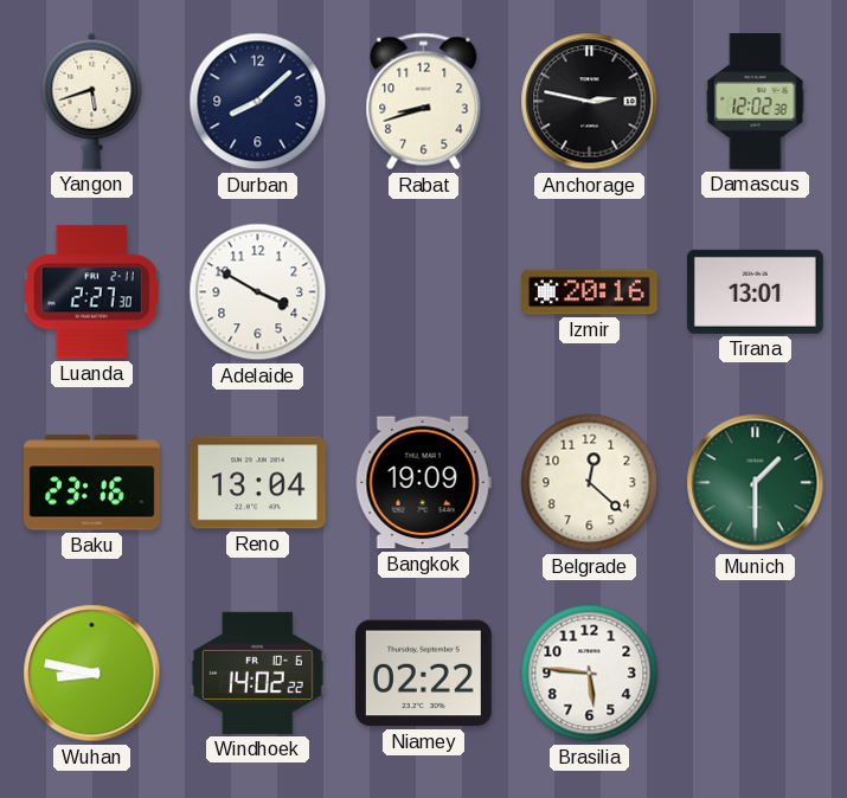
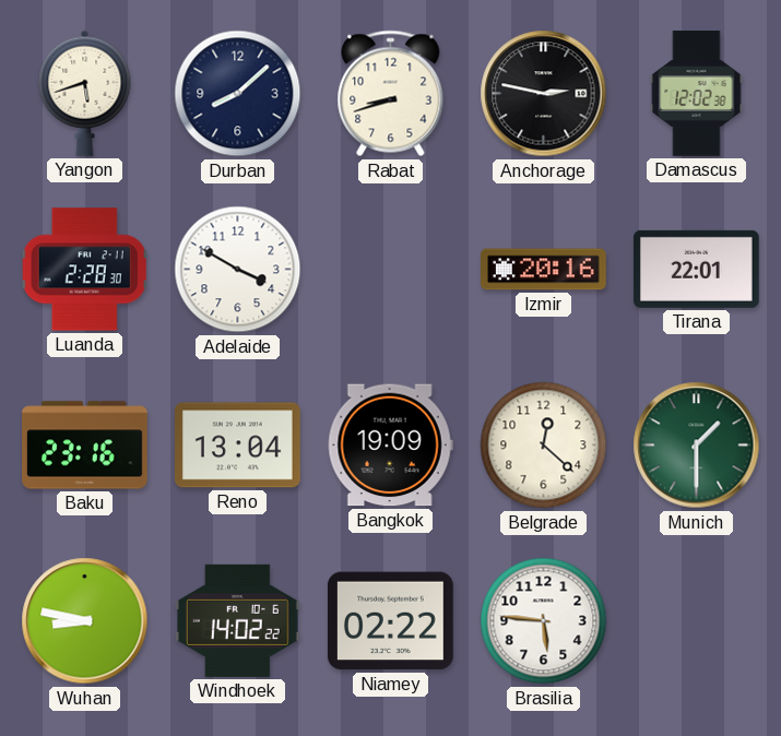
Luanda: 2:27 -> 2:28
Tirana: 13:01 -> 22:01
